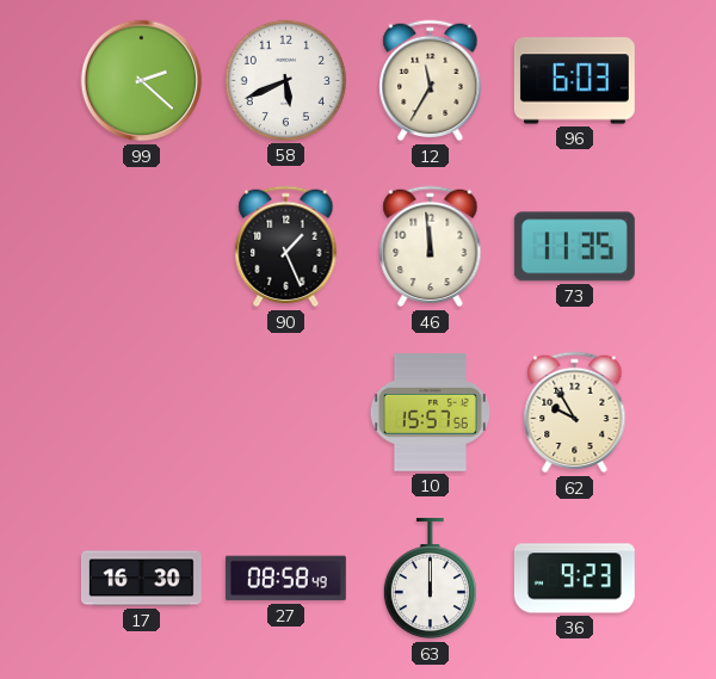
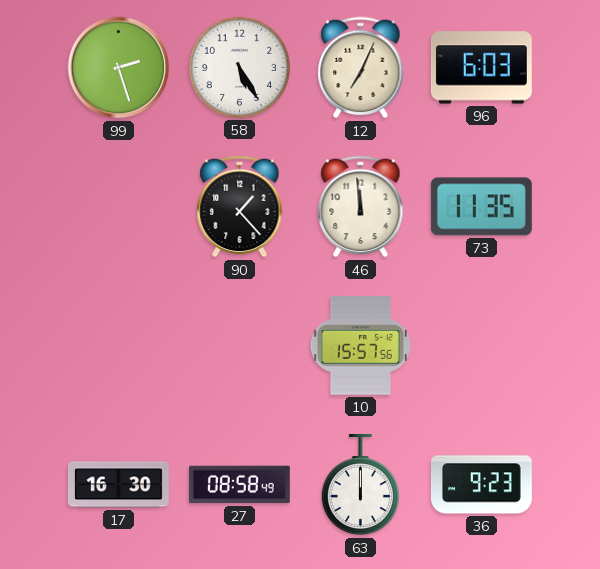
99: 2:22 -> 2:27
58: 5:41 -> 5:25
12: 11:35 -> 7:04
90: 1:26 -> 1:23
62: 9:55 -> none
